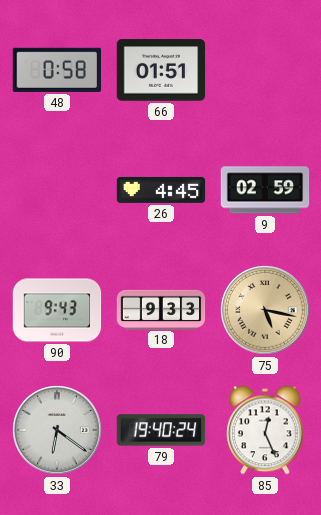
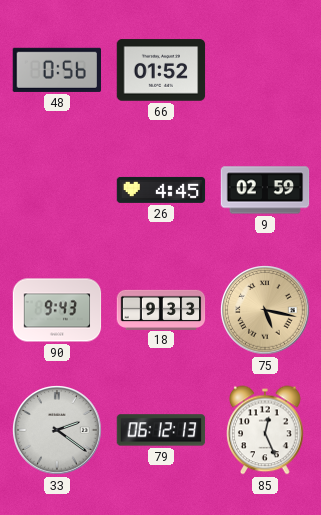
48: 0:58 -> 0:56
66: 01:51 -> 01:52
33: 6:21 -> 2:21
79: 19:40 -> 06:12
